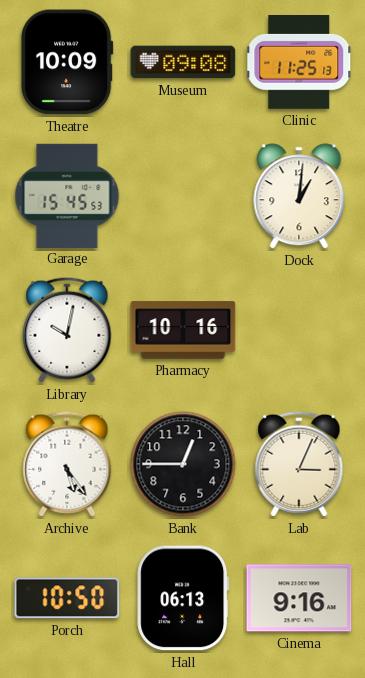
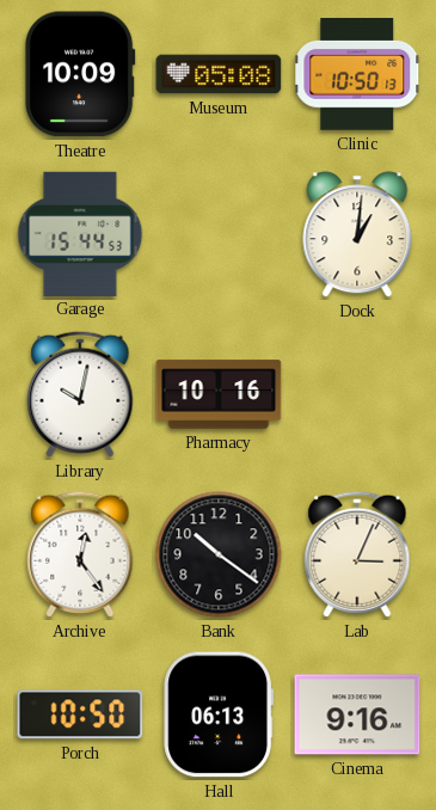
Museum: 09:08 -> 05:08
Clinic: 11:25 -> 10:50
Garage: 15:45 -> 15:44
Archive: 5:24 -> 12:24
Bank: 12:45 -> 10:21
